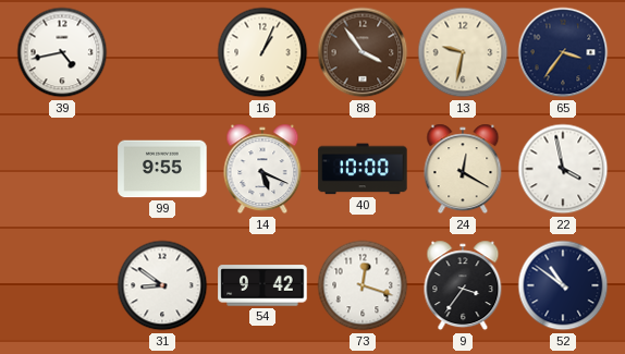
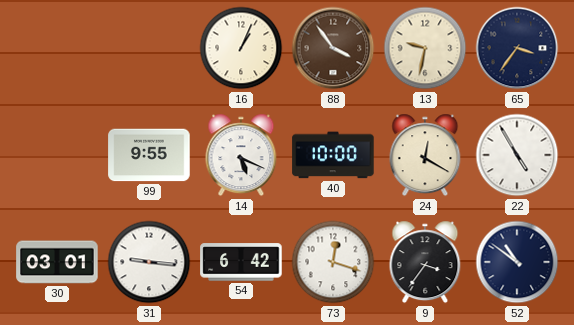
39: 4:43 -> none
22: 3:58 -> 4:55
30: none -> 03:01
31: 8:51 -> 9:16
54: 9:42 -> 6:42
